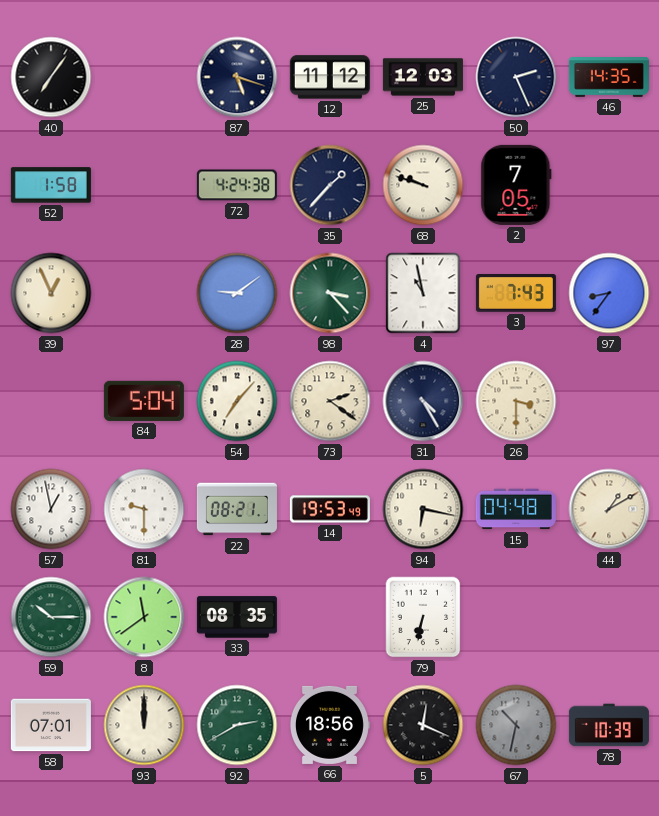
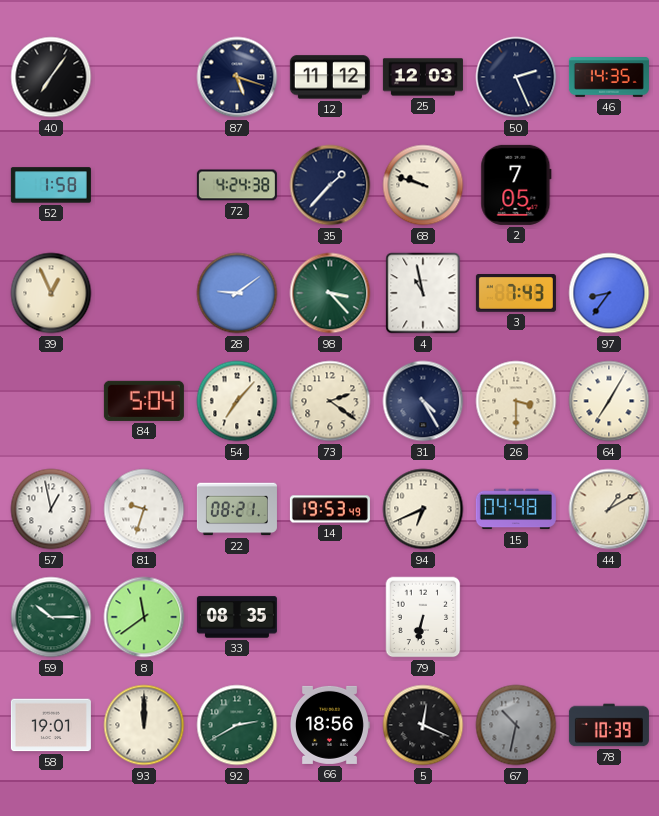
64: none -> 7:05
81: 9:30 -> 9:33
94: 6:17 -> 6:41
58: 07:01 -> 19:01
